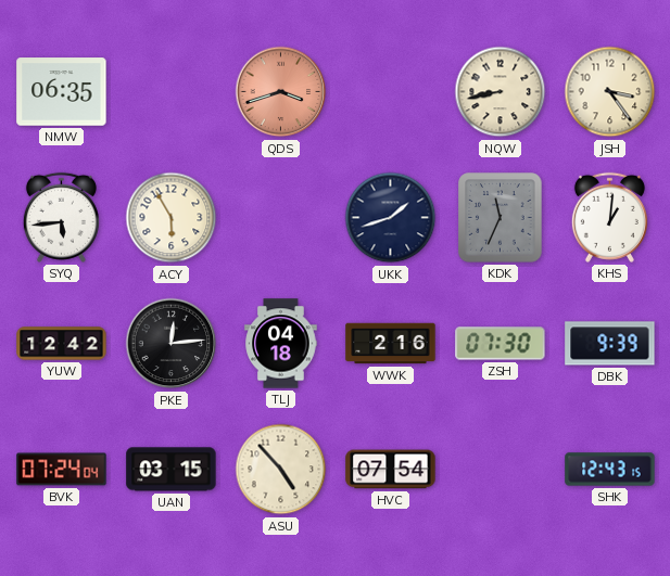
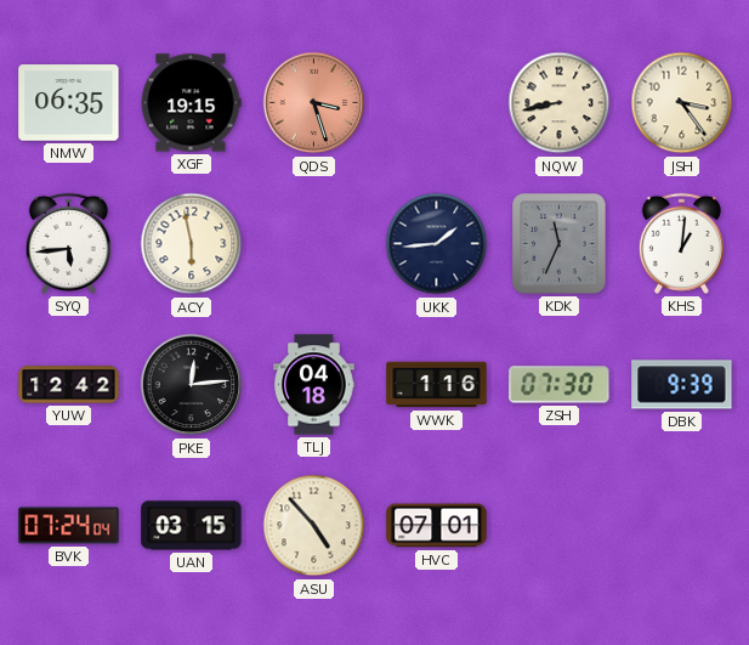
XGF: none -> 19:15
QDS: 3:42 -> 3:27
ACY: 5:55 -> 5:58
UKK: 1:42 -> 1:44
WWK: 2:16 -> 1:16
HVC: 07:54 -> 07:01
SHK: 12:43 -> none
